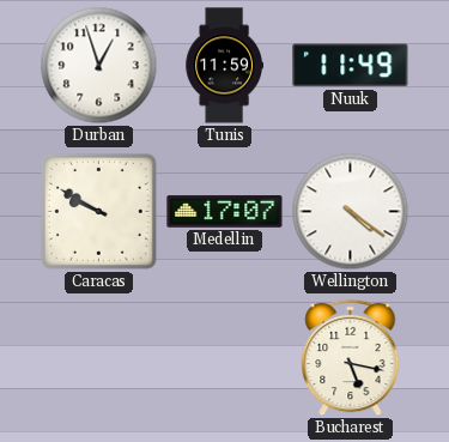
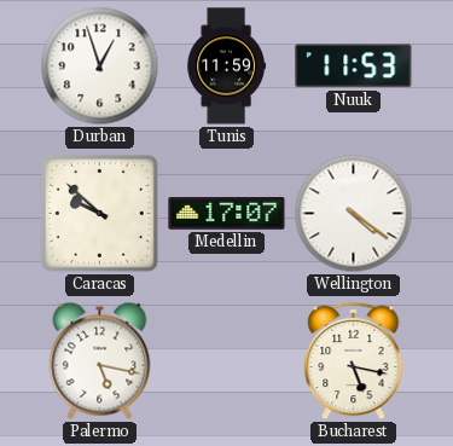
Nuuk: 11:49 -> 11:53
Caracas: 9:50 -> 9:52
Palermo: none -> 5:17
